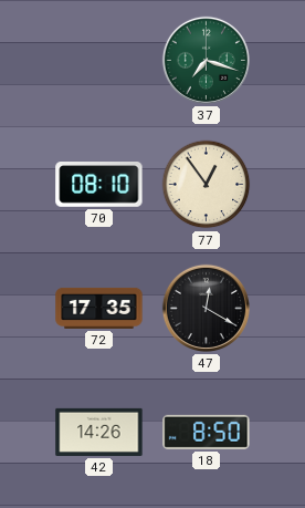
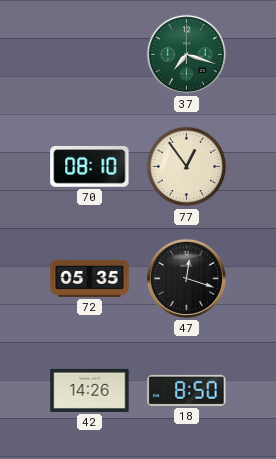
72: 17:35 -> 05:35
47: 12:20 -> 12:18
